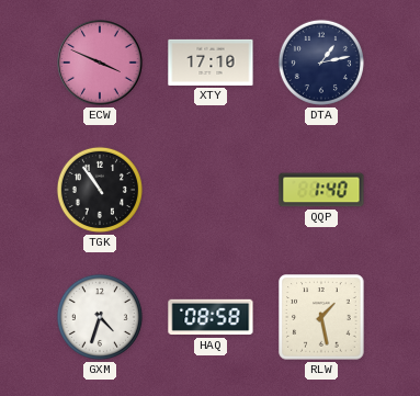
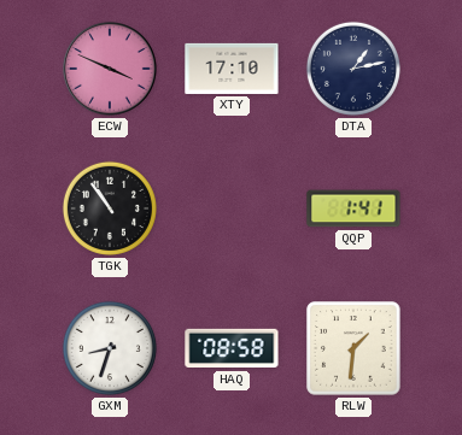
QQP: 1:40 -> 1:41
GXM: 4:33 -> 8:33
RLW: 1:28 -> 1:31
